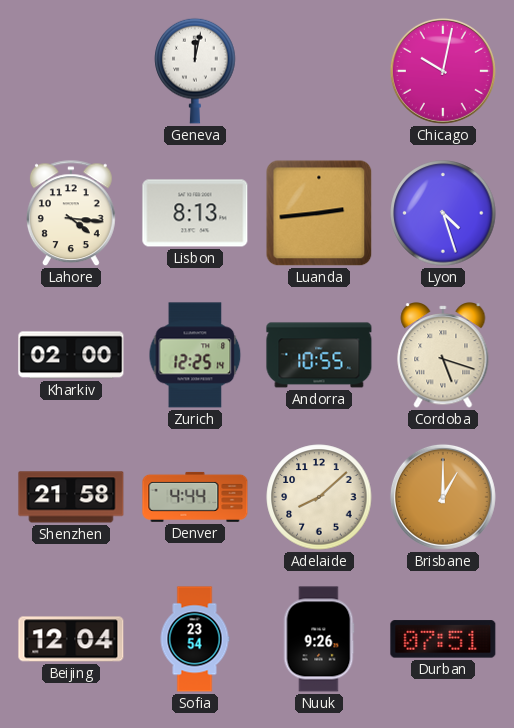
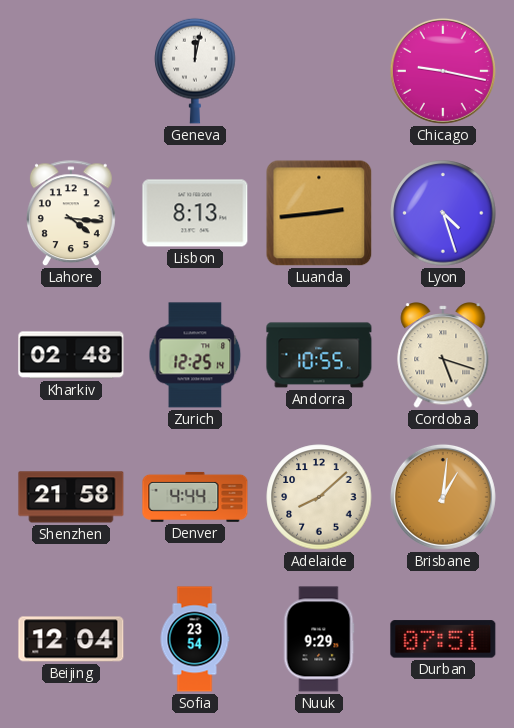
Chicago: 10:02 -> 9:17
Kharkiv: 02:00 -> 02:48
Brisbane: 1:00 -> 1:01
Nuuk: 9:26 -> 9:29
